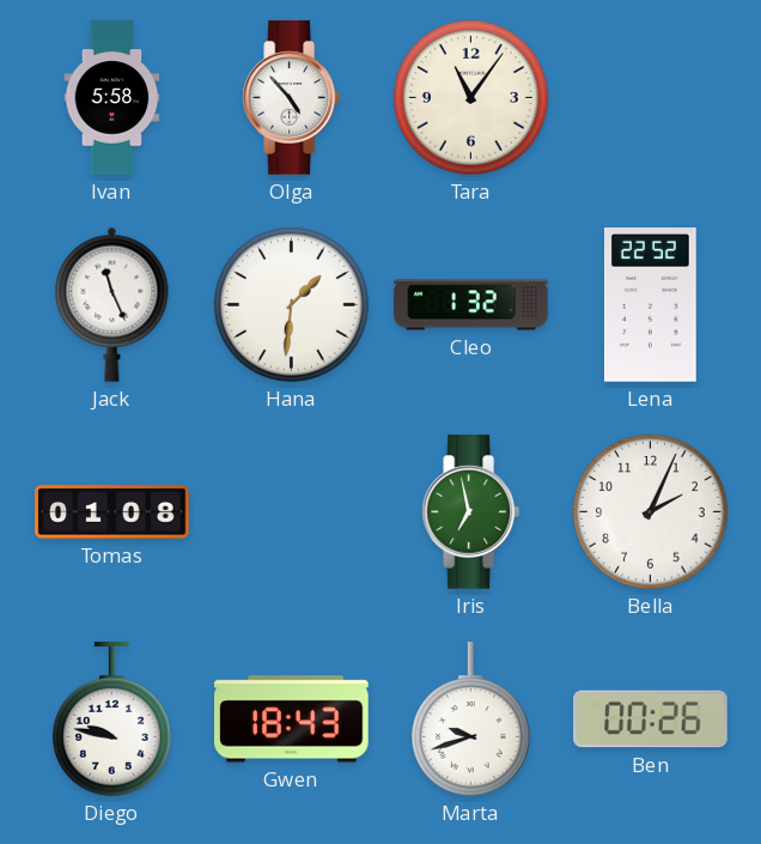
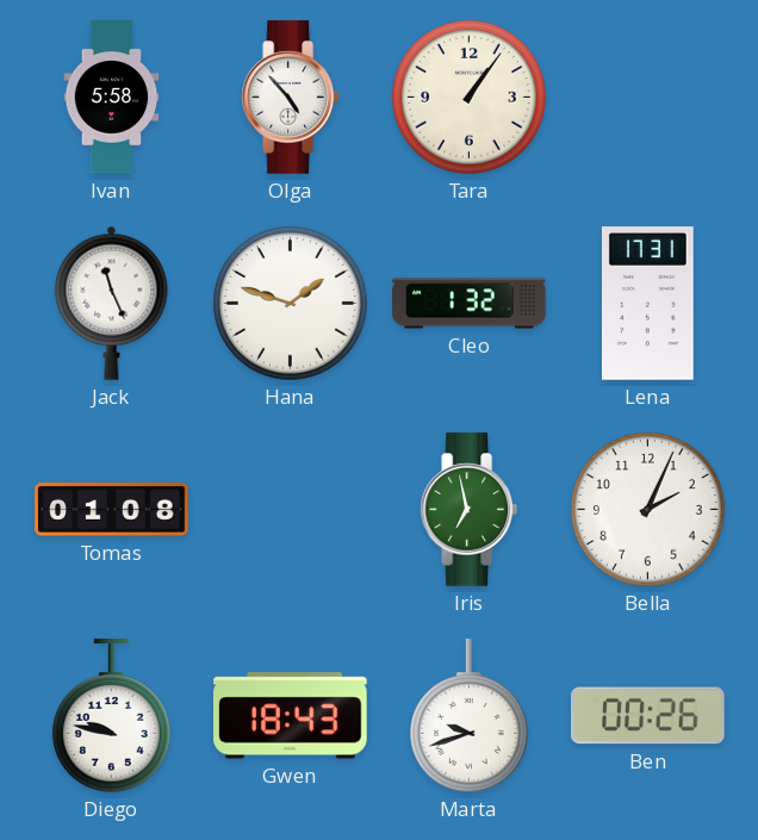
Tara: 11:06 -> 1:06
Hana: 1:31 -> 1:48
Lena: 22:52 -> 17:31
